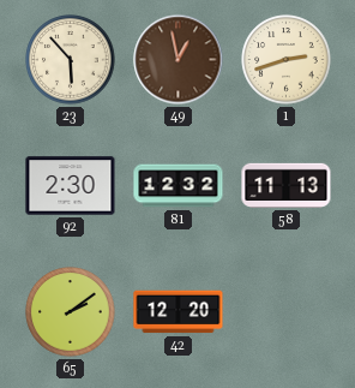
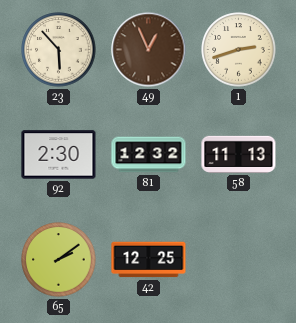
49: 12:58 -> 12:56
42: 12:20 -> 12:25
